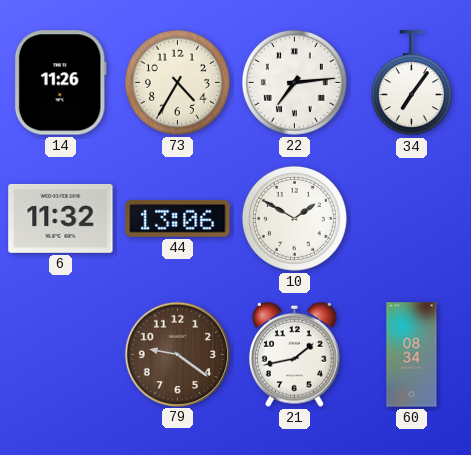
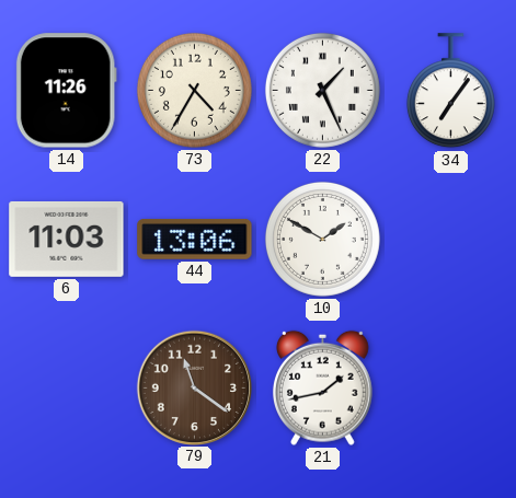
22: 7:14 -> 1:26
6: 11:32 -> 11:03
79: 9:21 -> 11:21
60: 08:34 -> none
